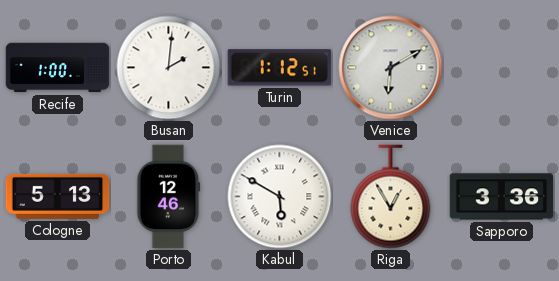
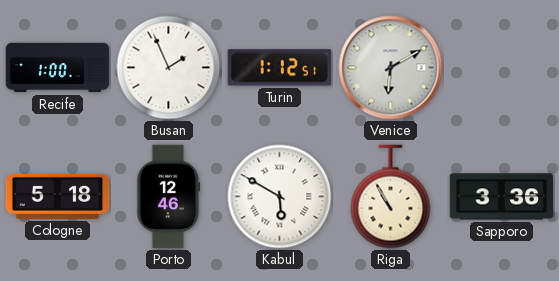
Busan: 2:01 -> 1:56
Cologne: 5:13 -> 5:18
Riga: 12:55 -> 10:55
